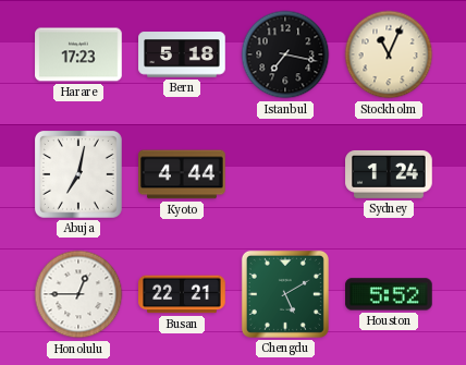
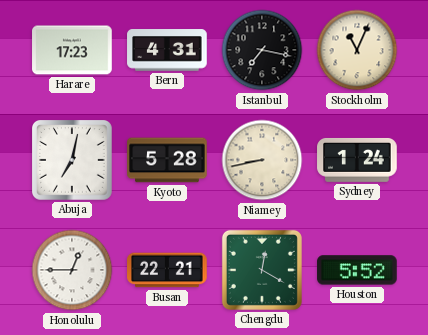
Bern: 5:18 -> 4:31
Kyoto: 4:44 -> 5:28
Niamey: none -> 8:43
Chengdu: 5:10 -> 12:20
